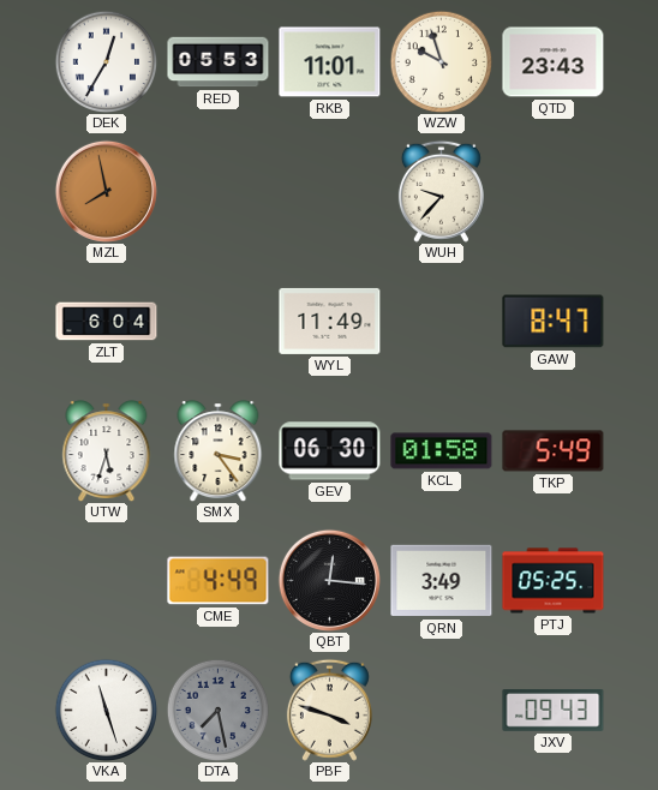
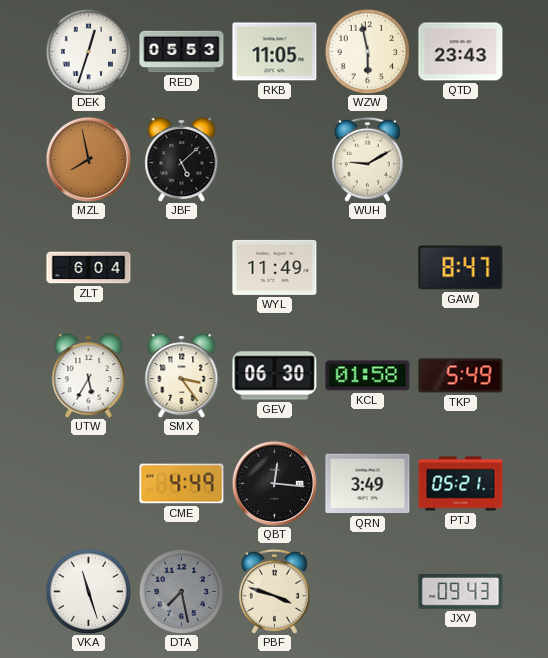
DEK: 12:35 -> 12:33
RKB: 11:01 -> 11:05
WZW: 9:57 -> 5:58
JBF: none -> 5:08
WUH: 9:37 -> 9:10
UTW: 5:33 -> 5:35
PTJ: 05:25 -> 05:21
